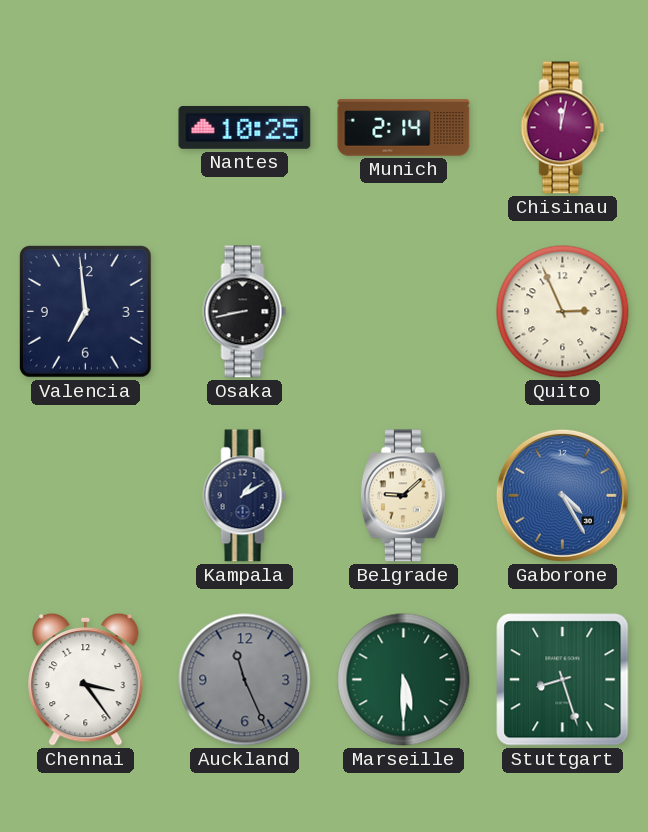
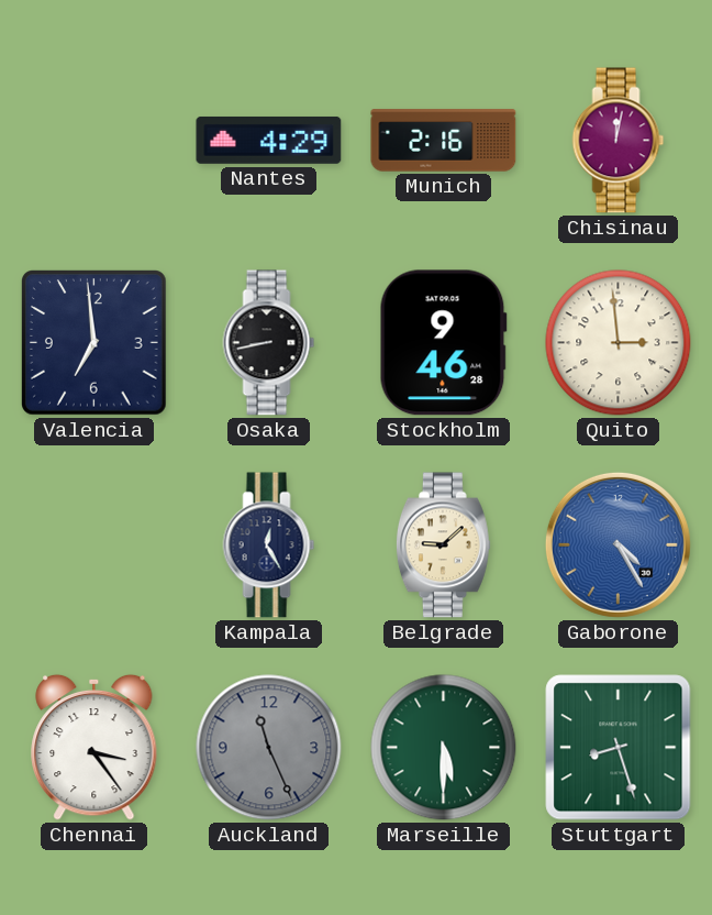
Nantes: 10:25 -> 4:29
Munich: 2:14 -> 2:16
Stockholm: none -> 9:46
Quito: 2:56 -> 2:59
Kampala: 1:10 -> 12:25
